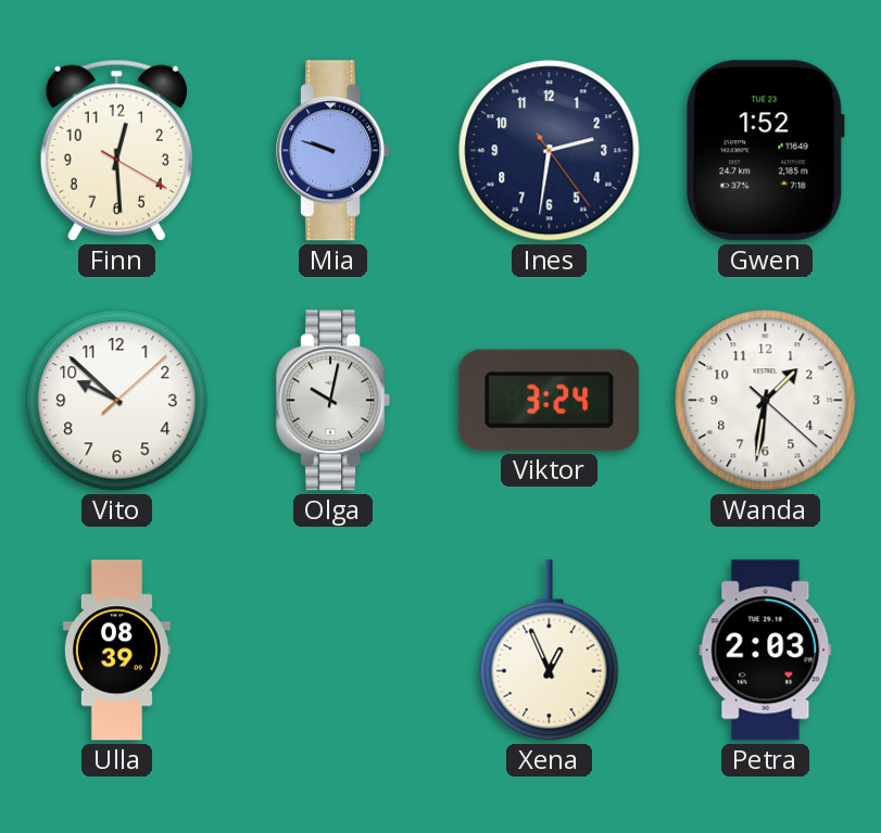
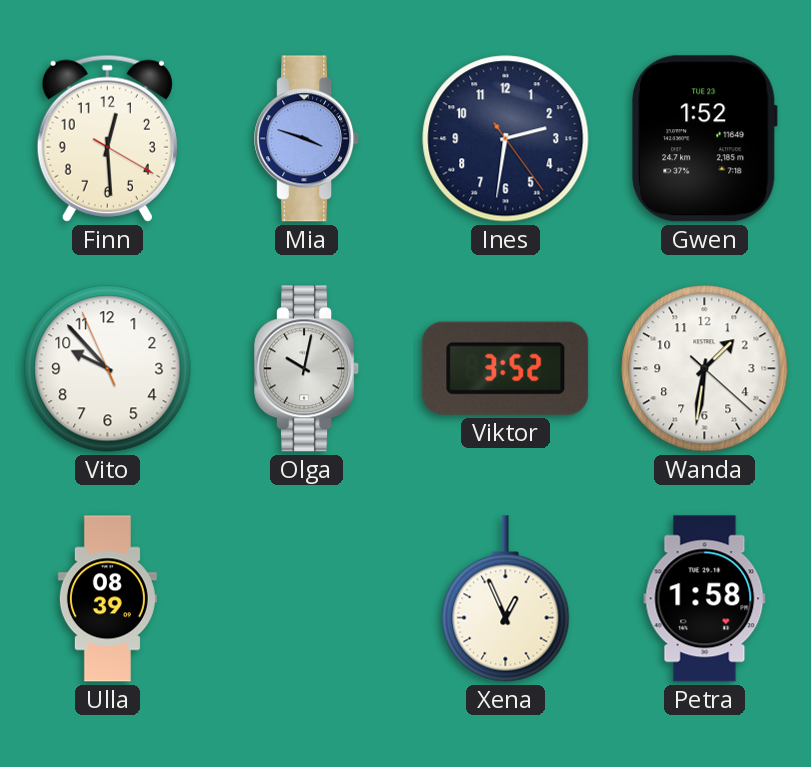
Mia: 9:48 -> 3:48
Vito: 9:52:08 -> 9:52:56
Viktor: 3:24 -> 3:52
Petra: 2:03 -> 1:58
